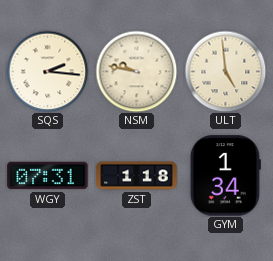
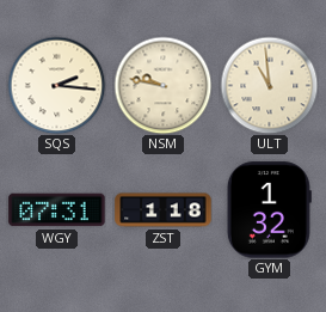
ULT: 4:59 -> 10:59
GYM: 1:34 -> 1:32
